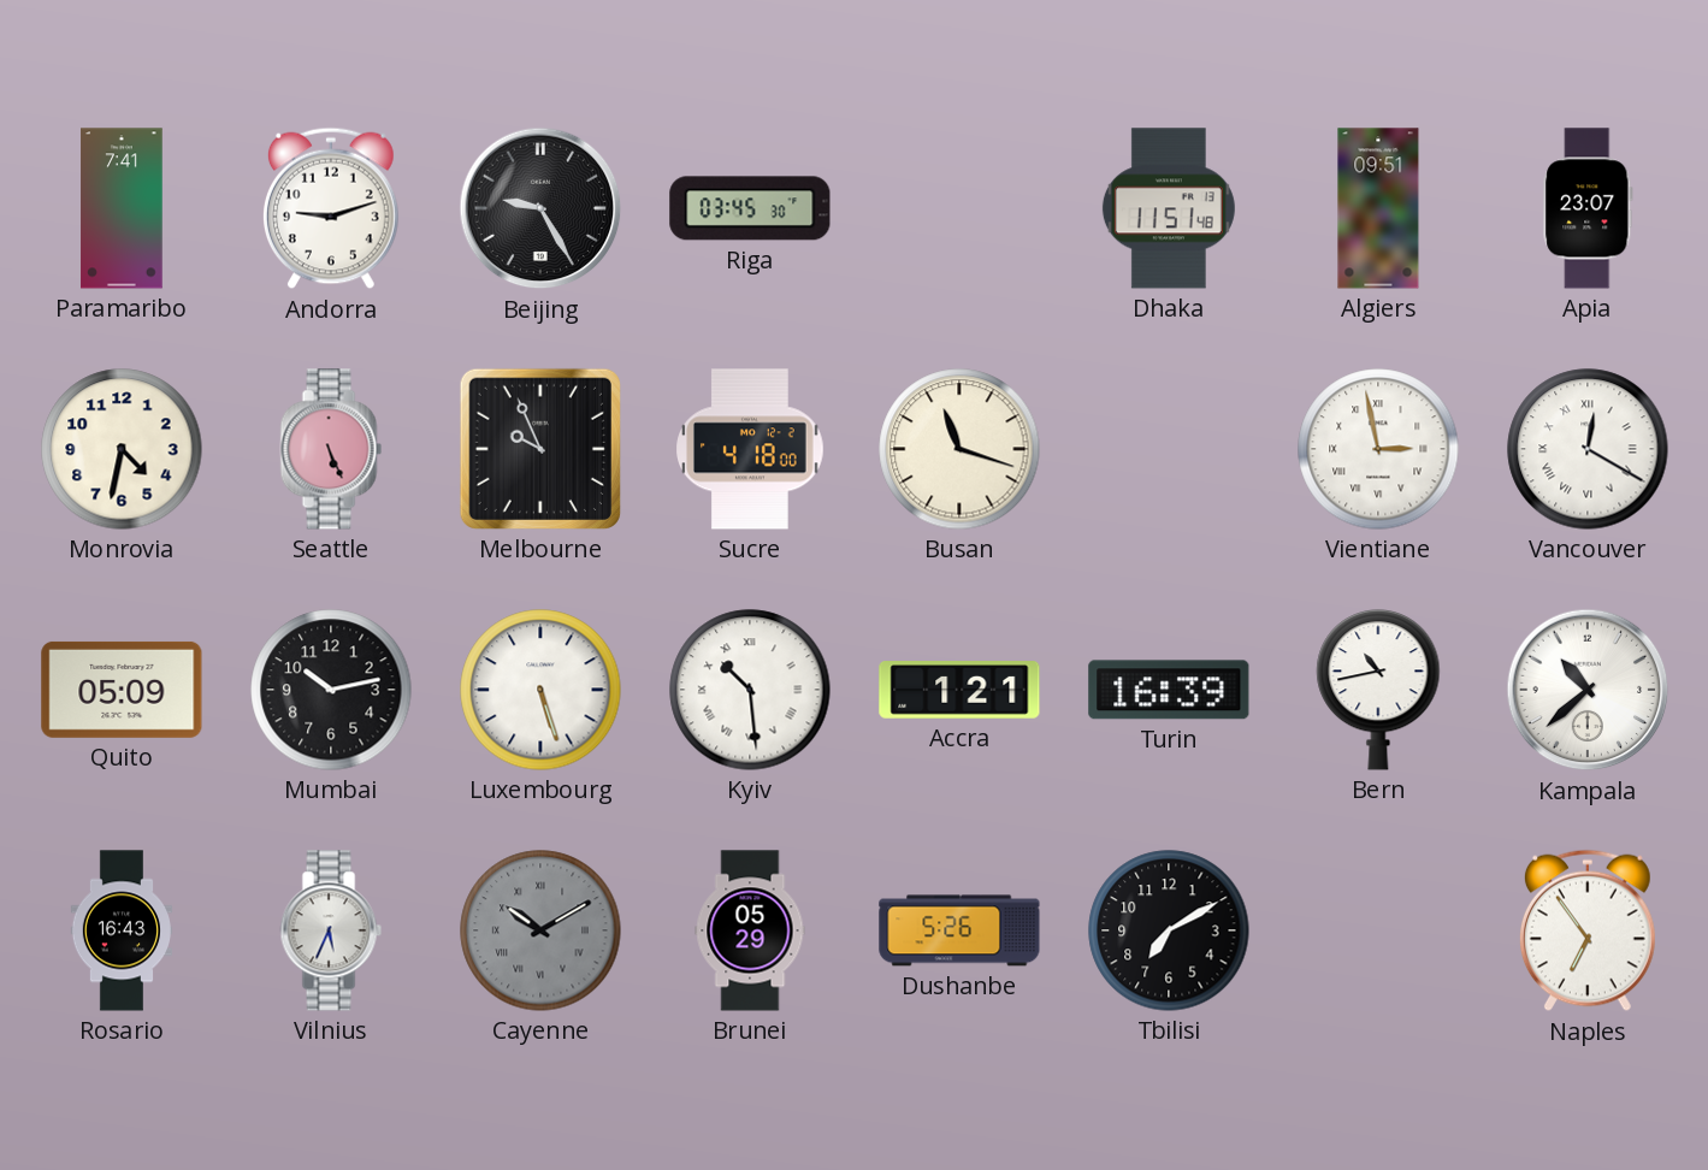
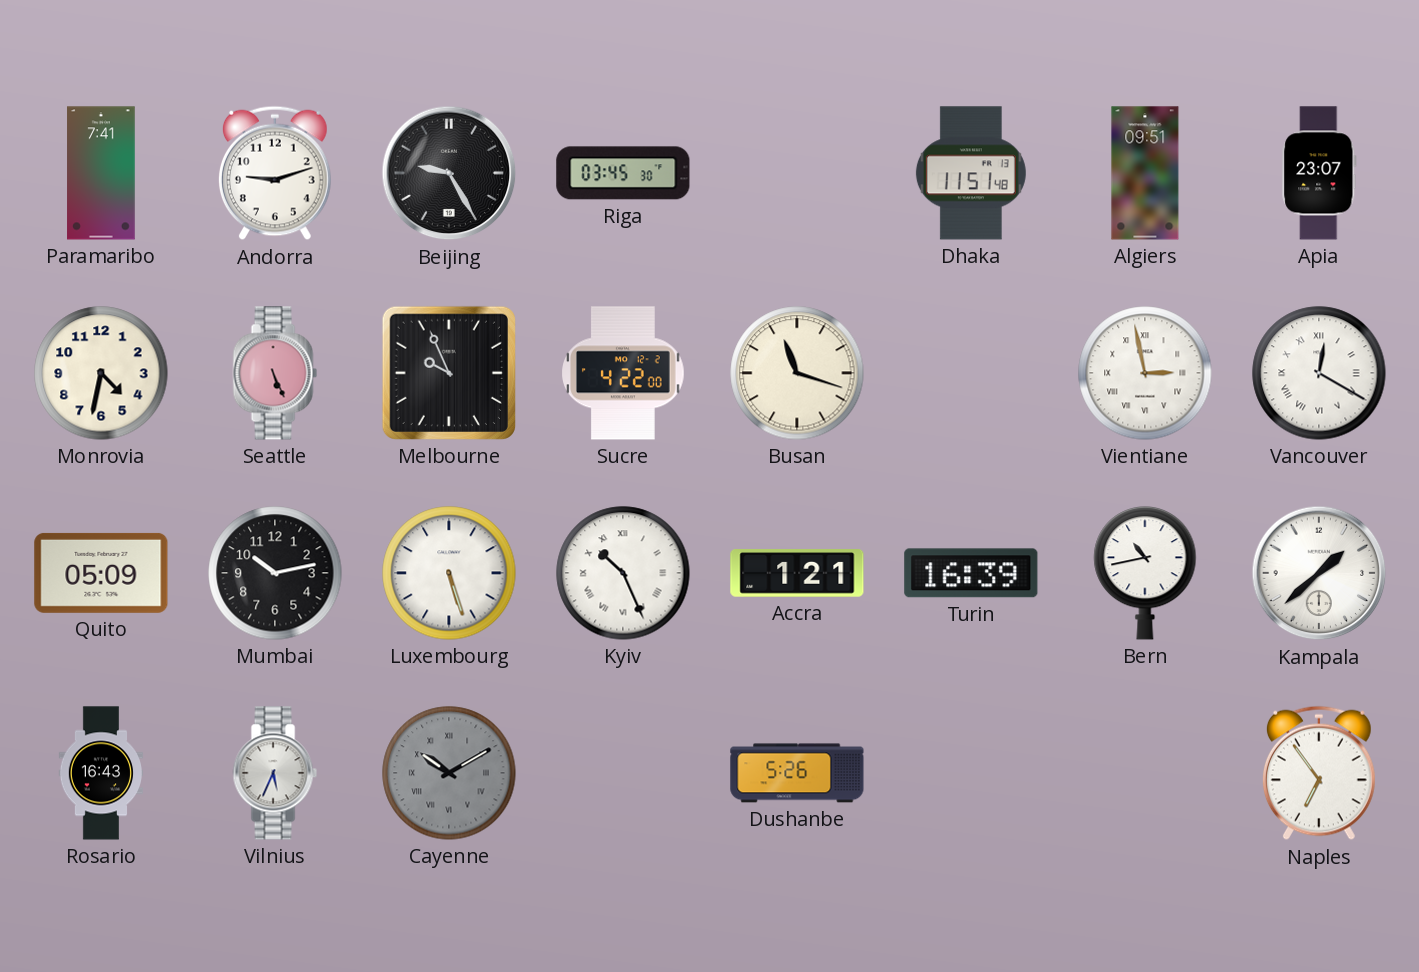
Sucre: 4:18 -> 4:22
Kyiv: 10:29 -> 10:26
Kampala: 10:38 -> 1:38
Brunei: 05:29 -> none
Tbilisi: 7:10 -> none
